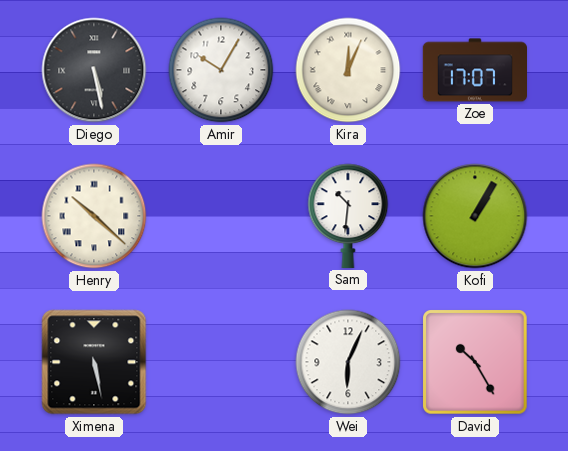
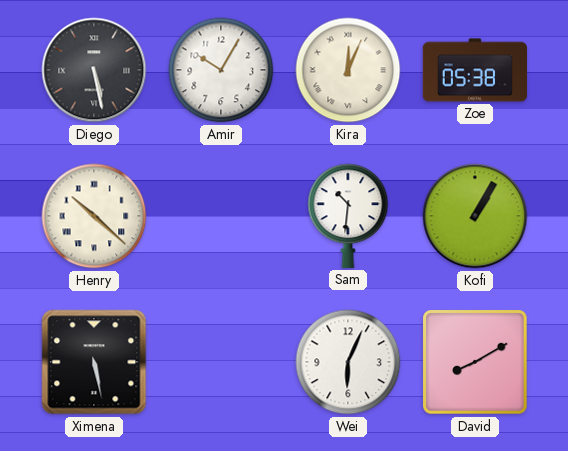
Zoe: 17:07 -> 05:38
David: 10:25 -> 8:10
